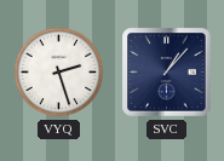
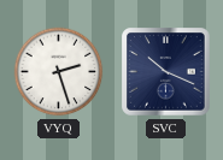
SVC: 1:07 -> 10:19
